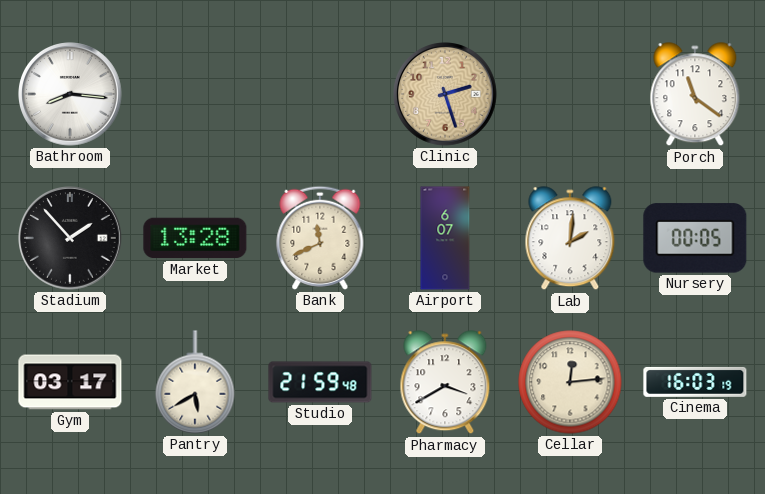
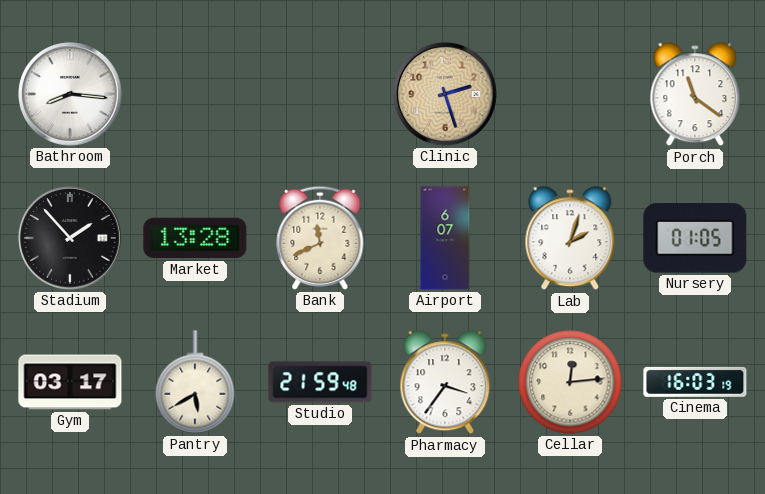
Lab: 2:01 -> 2:03
Nursery: 00:05 -> 01:05
Pharmacy: 3:40 -> 3:36
